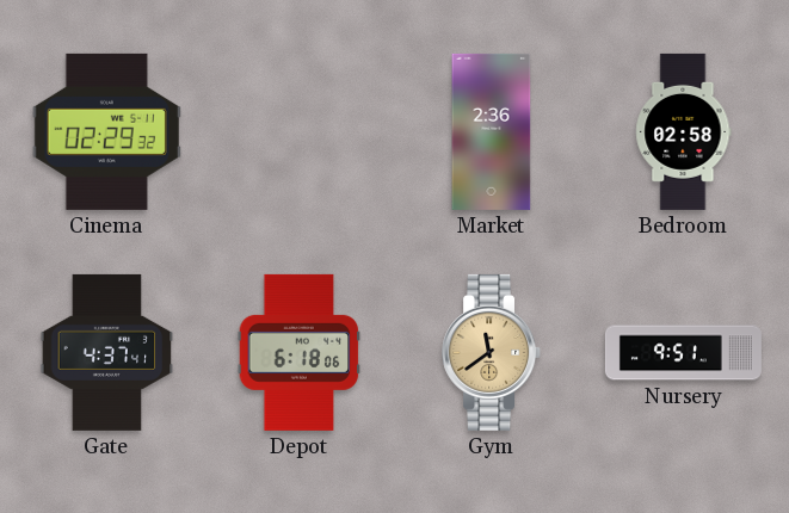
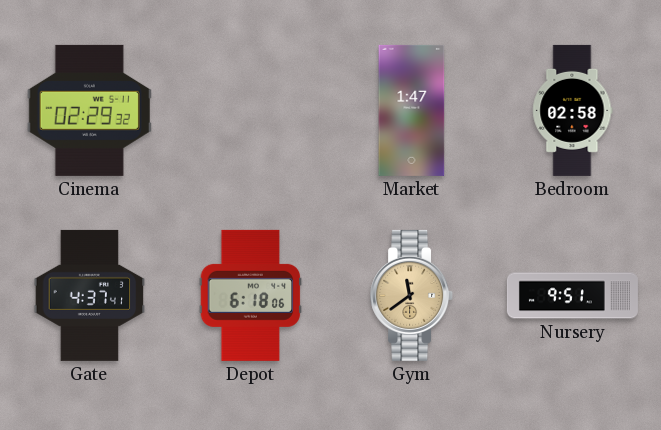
Market: 2:36 -> 1:47
